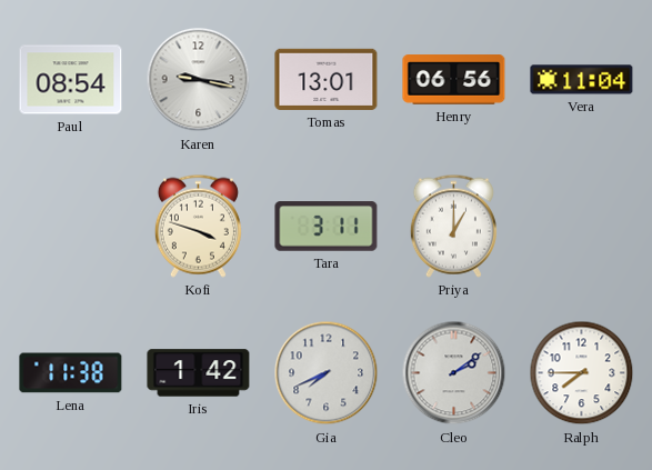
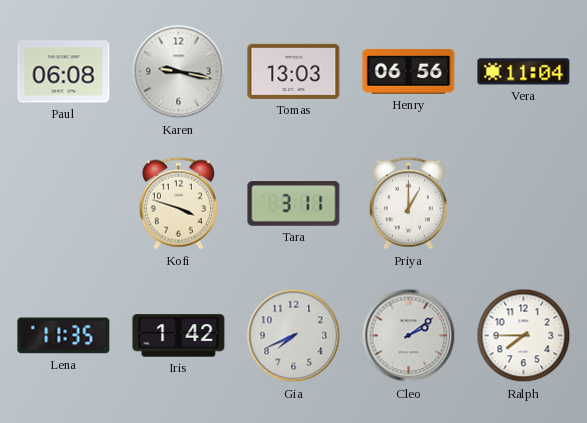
Paul: 08:54 -> 06:08
Tomas: 13:01 -> 13:03
Lena: 11:38 -> 11:35
